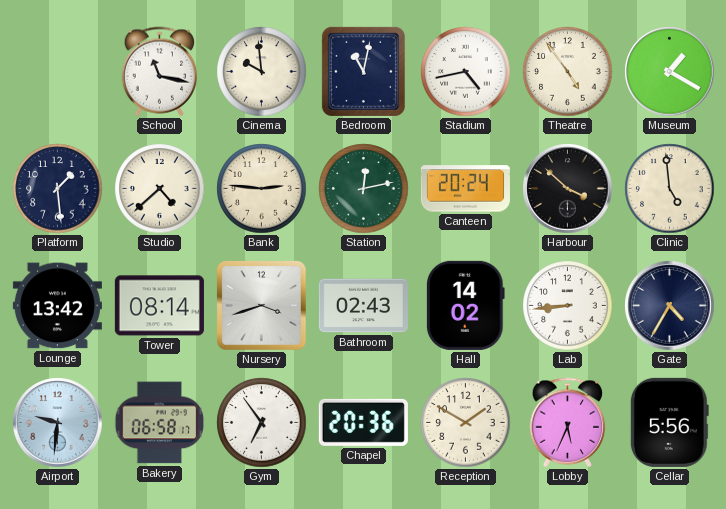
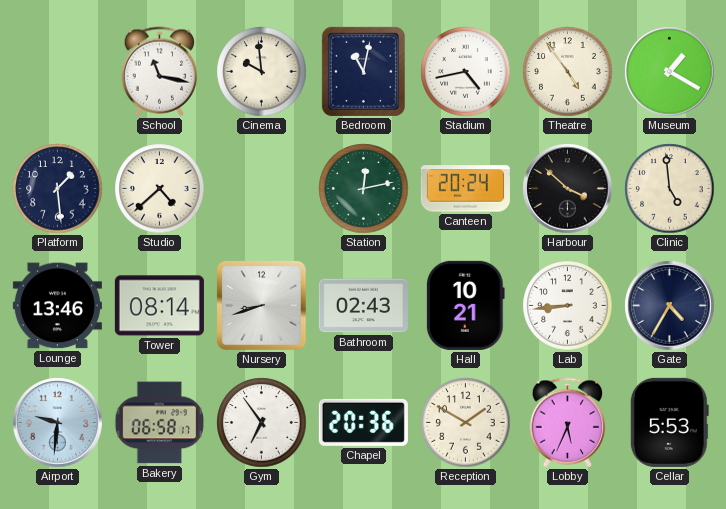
Bank: 2:46 -> none
Lounge: 13:42 -> 13:46
Nursery: 3:42 -> 8:42
Hall: 14:02 -> 10:21
Cellar: 5:56 -> 5:53
